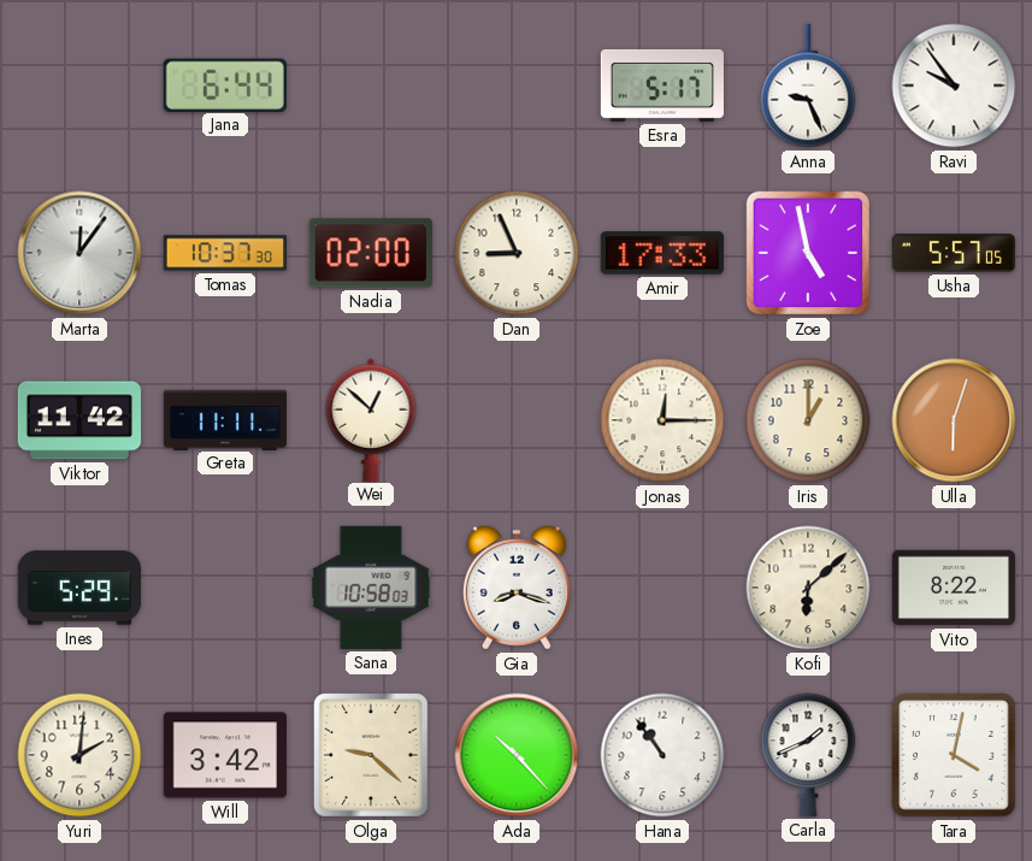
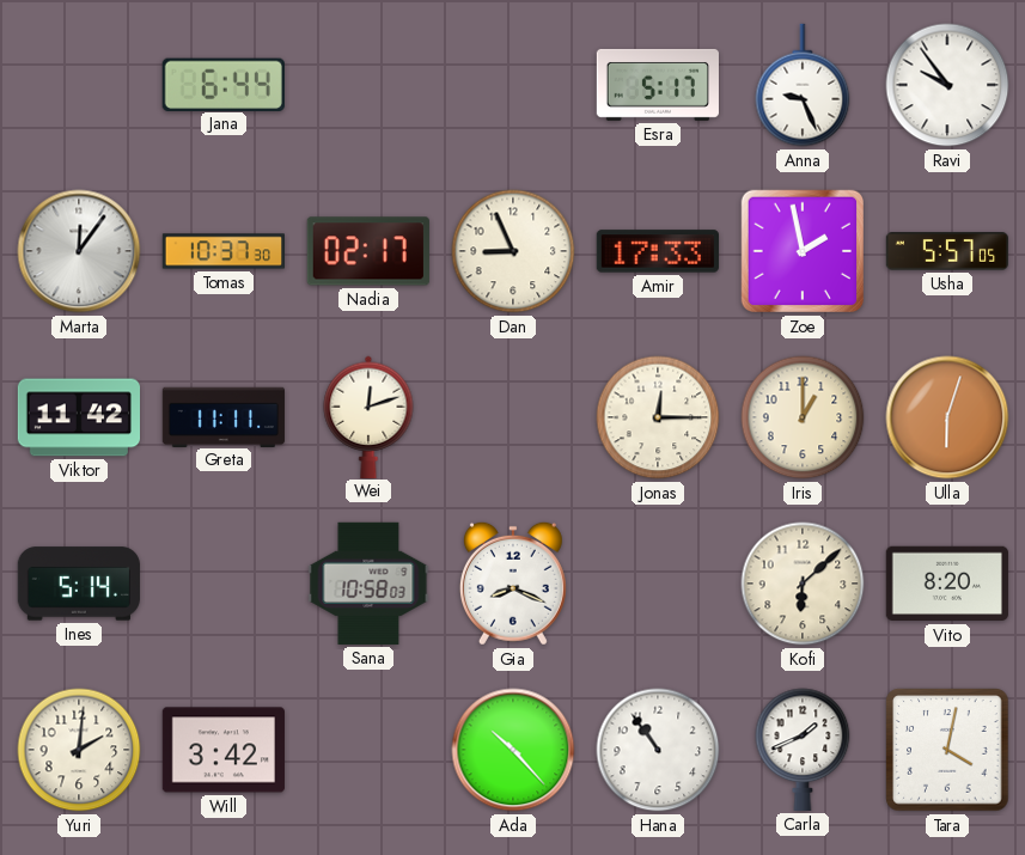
Nadia: 02:00 -> 02:17
Zoe: 4:58 -> 1:58
Wei: 12:52 -> 12:12
Ines: 5:29 -> 5:14
Gia: 8:18 -> 8:19
Vito: 8:22 -> 8:20
Olga: 9:22 -> none
